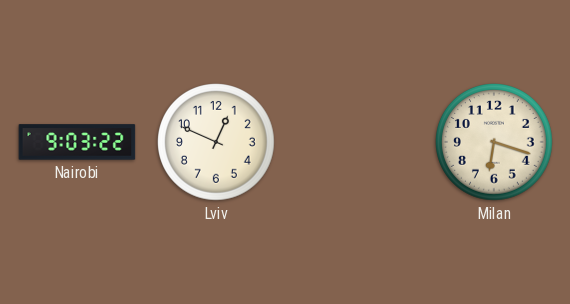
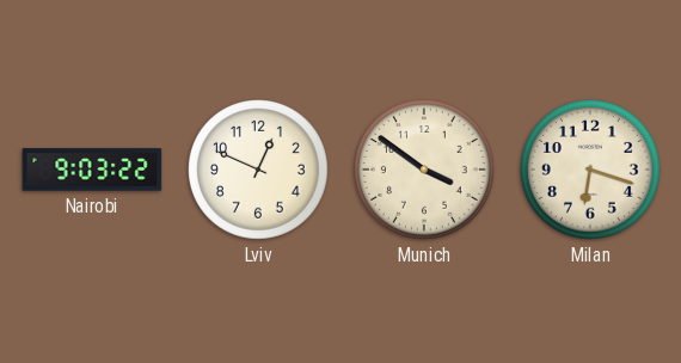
Munich: none -> 3:51
